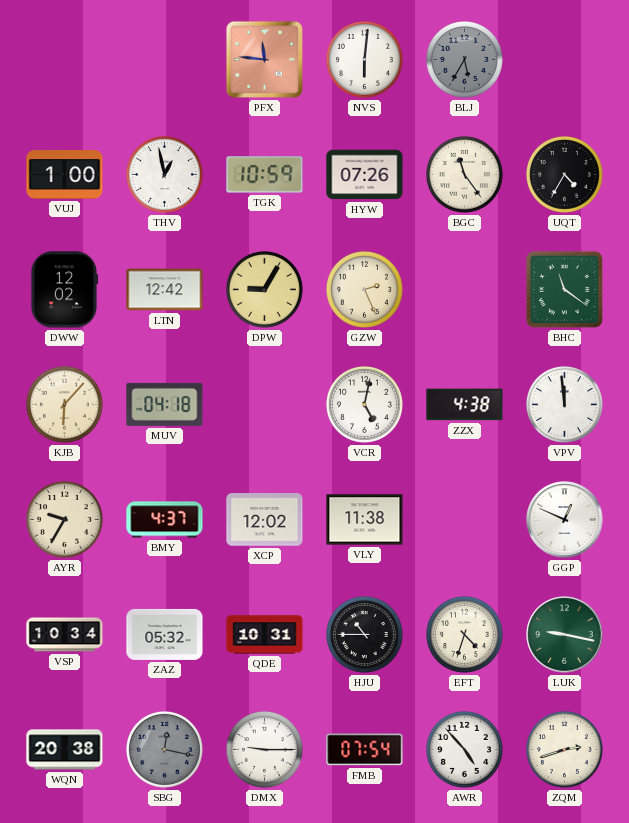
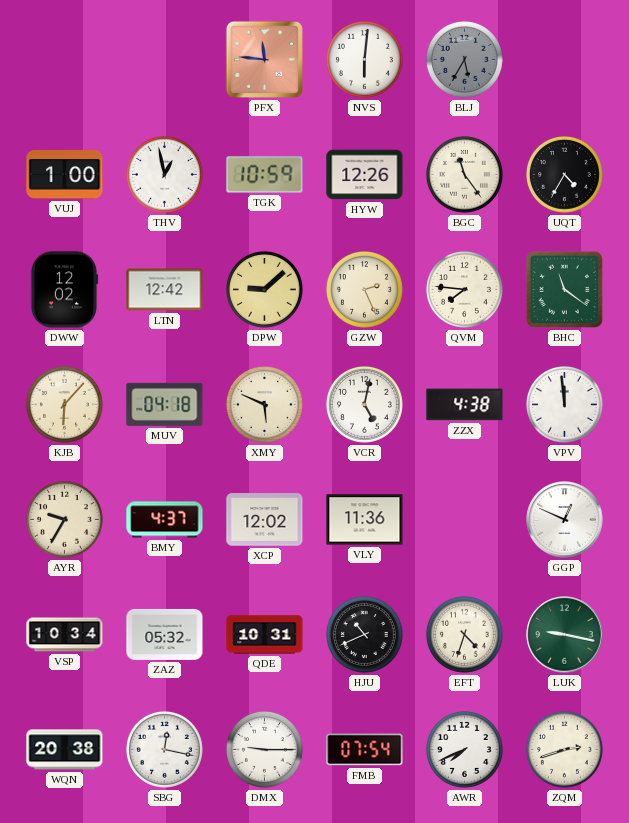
HYW: 07:26 -> 12:26
DPW: 9:05 -> 9:08
QVM: none -> 7:46
XMY: none -> 5:49
VLY: 11:38 -> 11:36
HJU: 10:45 -> 10:41
SBG dial: grey -> white
AWR: 4:53 -> 7:41
